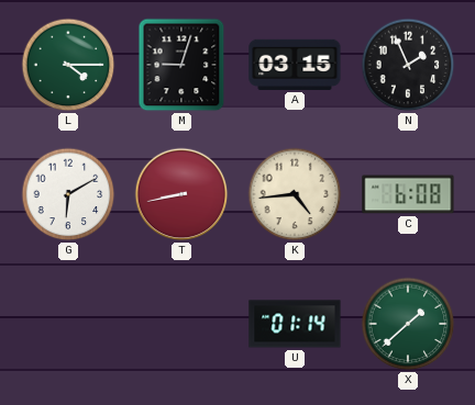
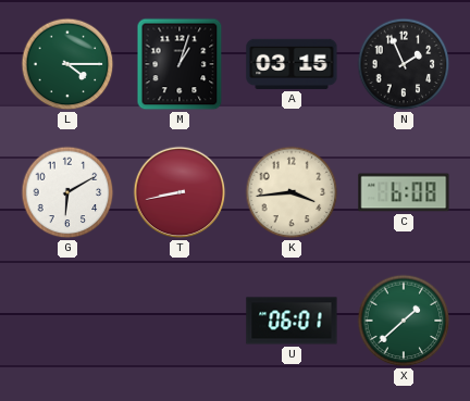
M: 9:03 -> 1:03
K: 4:44 -> 3:44
U: 01:14 -> 06:01
